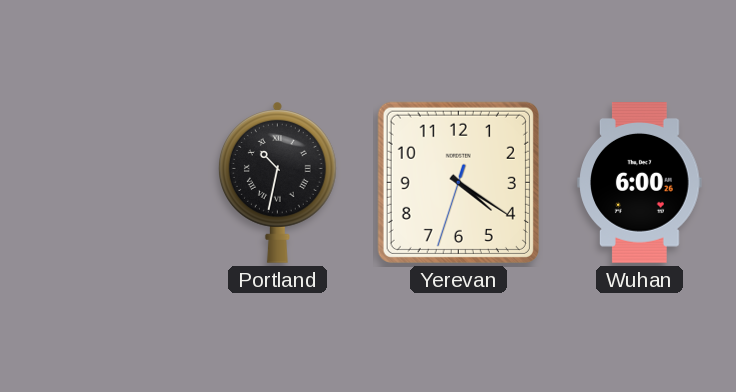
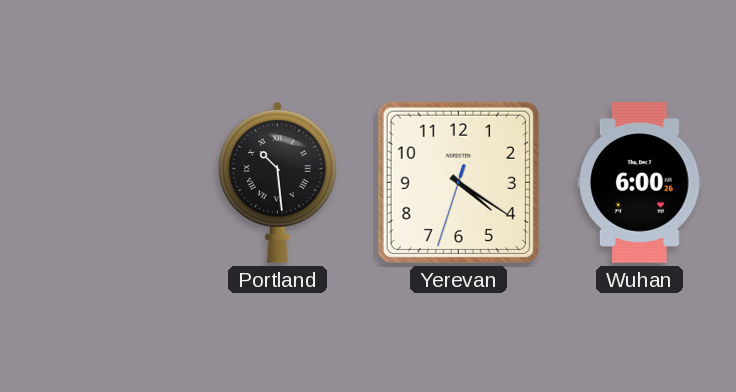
Portland: 10:32 -> 10:29
